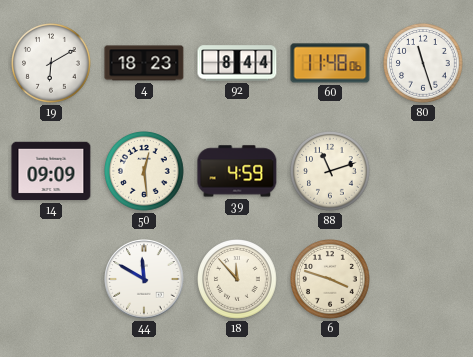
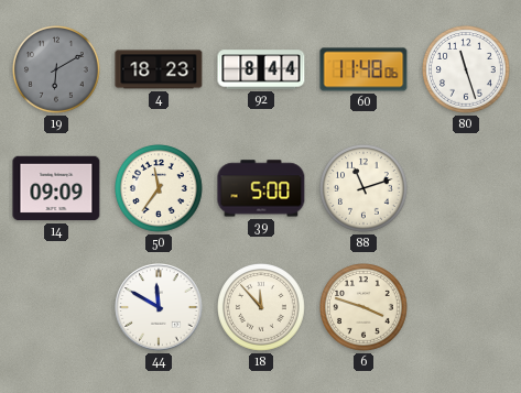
19 dial: white -> grey
50: 12:29 -> 11:36
39: 4:59 -> 5:00
